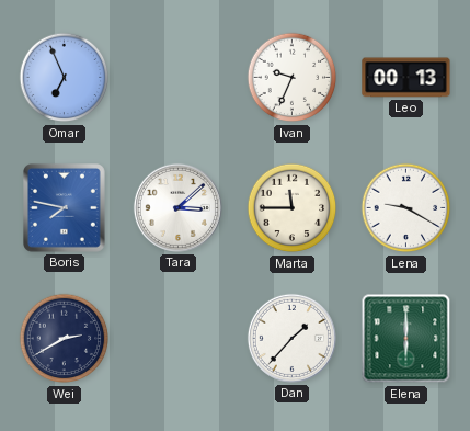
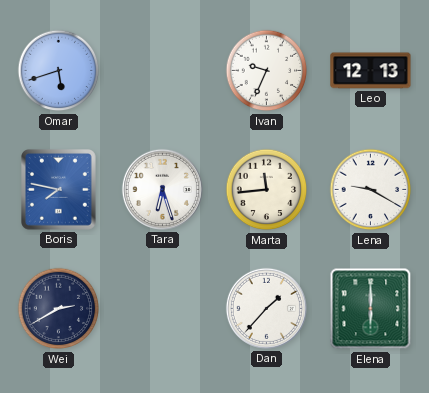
Omar: 6:56 -> 5:42
Leo: 00:13 -> 12:13
Tara: 3:08 -> 6:27
Marta: 11:45 -> 11:44
